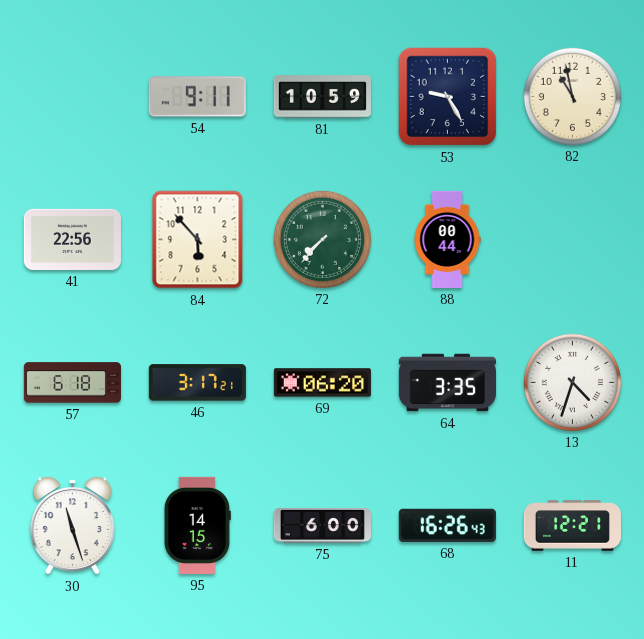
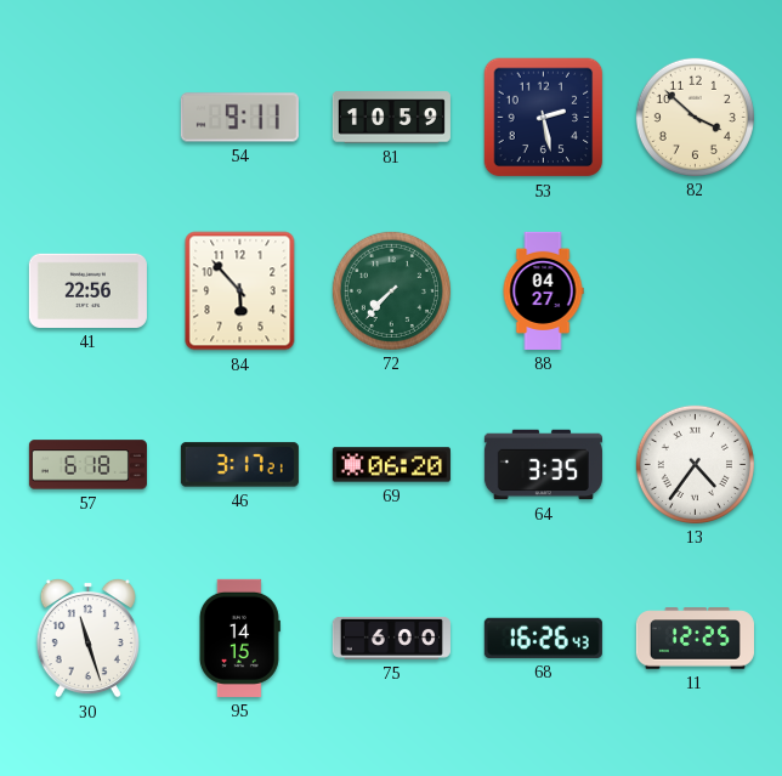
53: 9:25 -> 2:28
82: 10:58 -> 3:52
88: 00:44 -> 04:27
13: 4:33 -> 4:36
11: 12:21 -> 12:25
